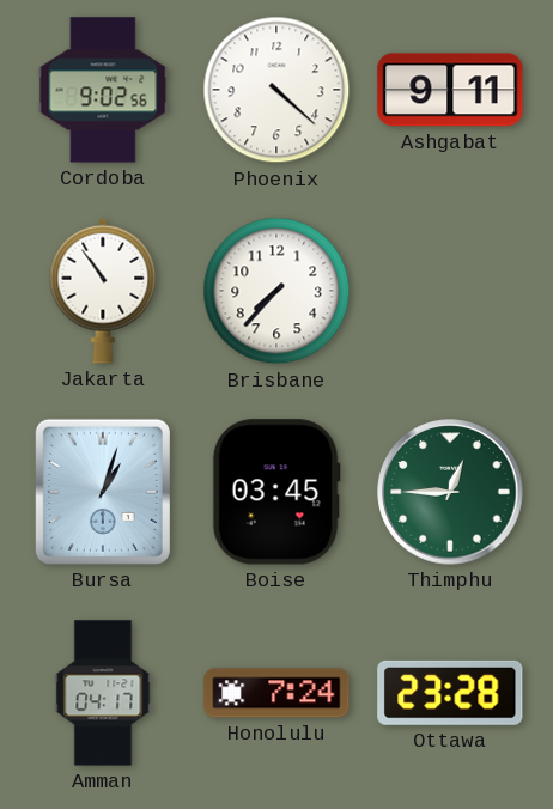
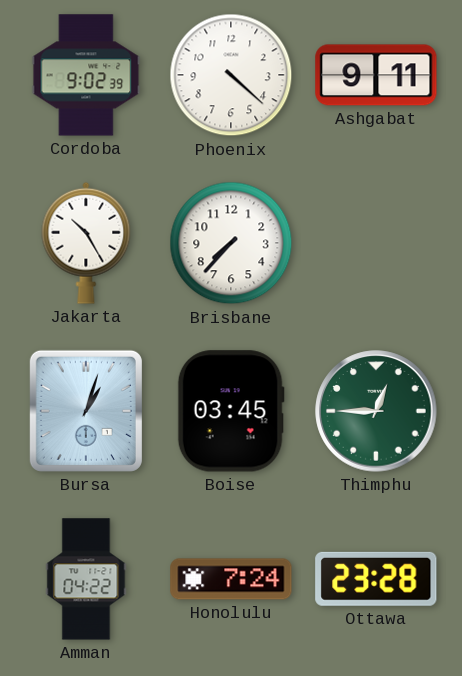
Cordoba: 9:02:56 -> 9:02:39
Jakarta: 10:54 -> 10:25
Amman: 04:17 -> 04:22
